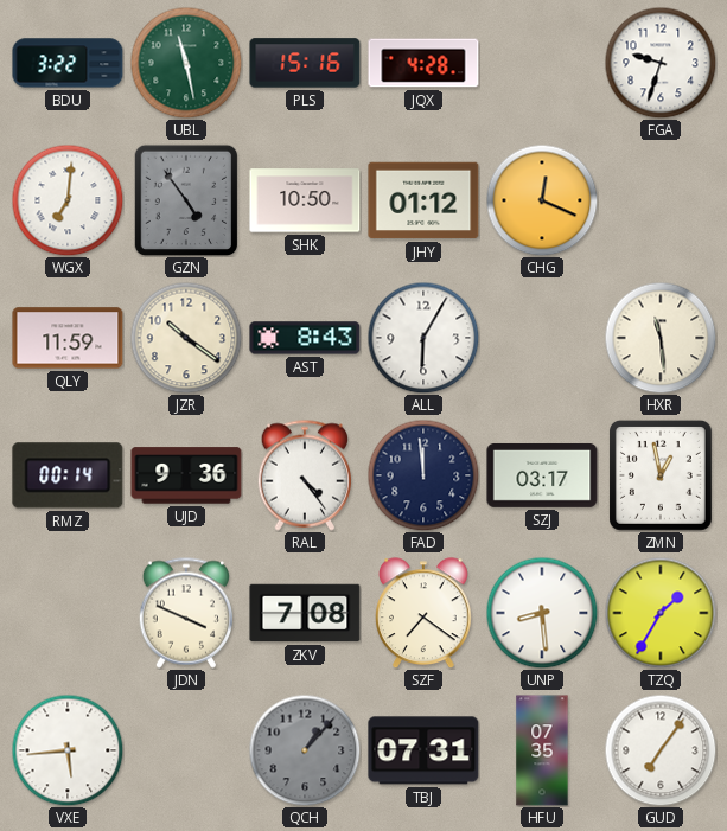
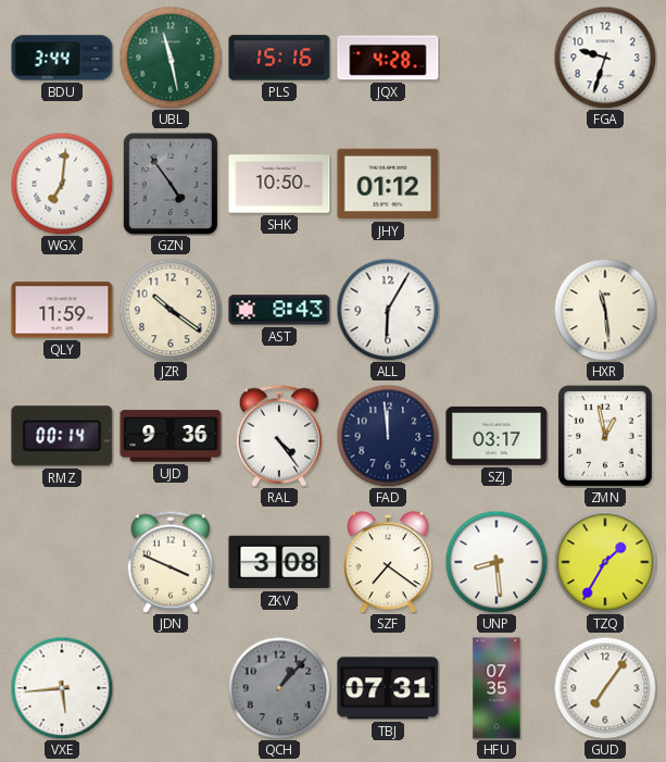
BDU: 3:22 -> 3:44
CHG: 12:19 -> none
ZKV: 7:08 -> 3:08
